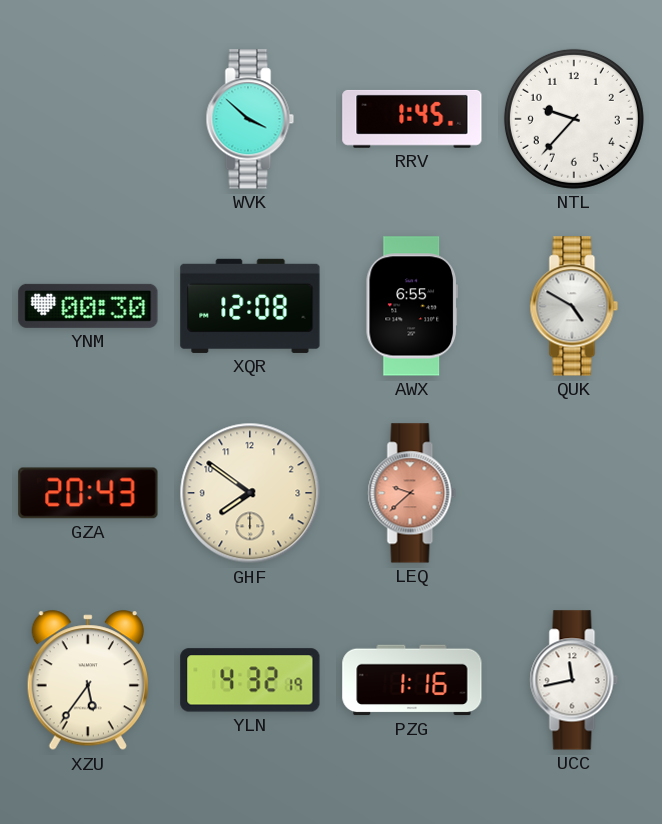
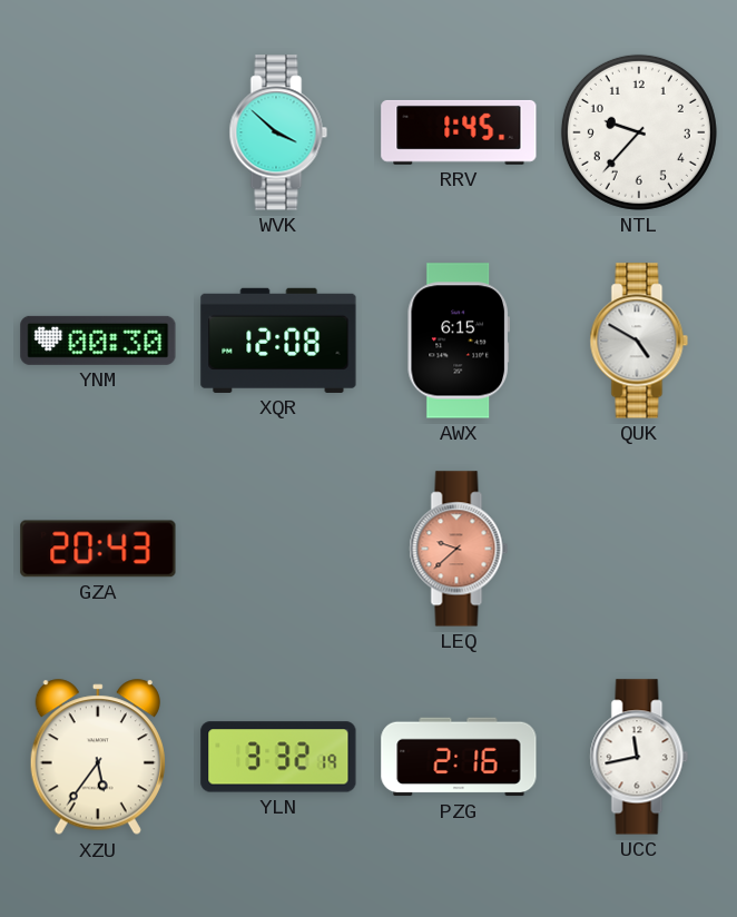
AWX: 6:55 -> 6:15
GHF: 7:51 -> none
YLN: 4:32 -> 3:32
PZG: 1:16 -> 2:16
